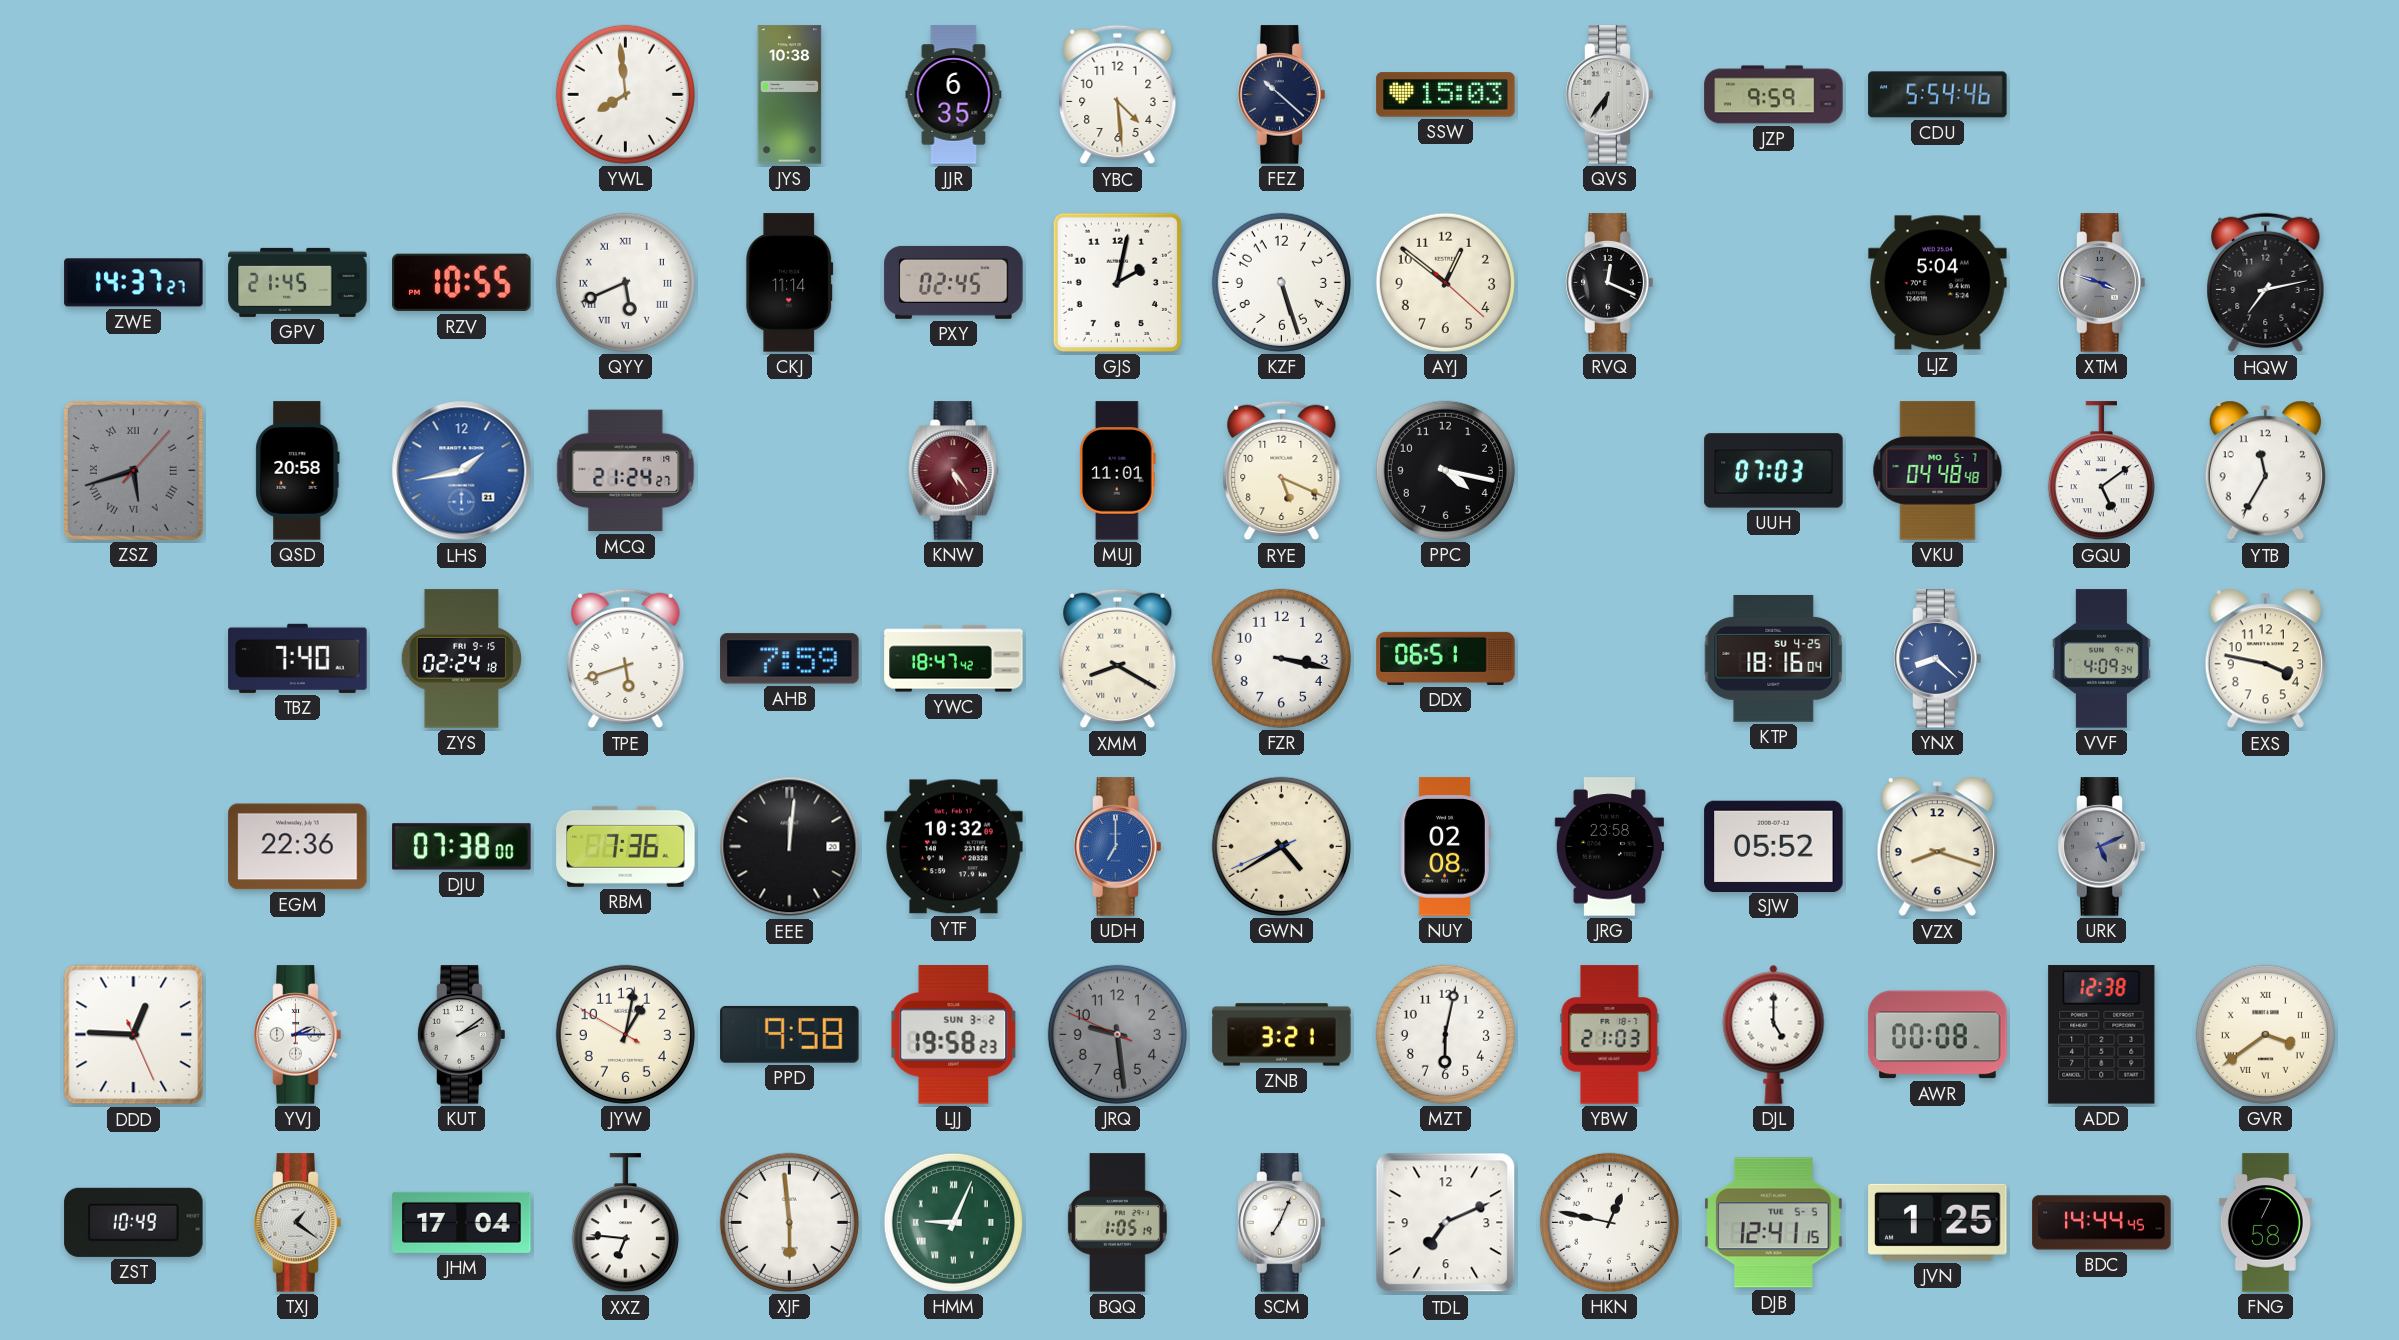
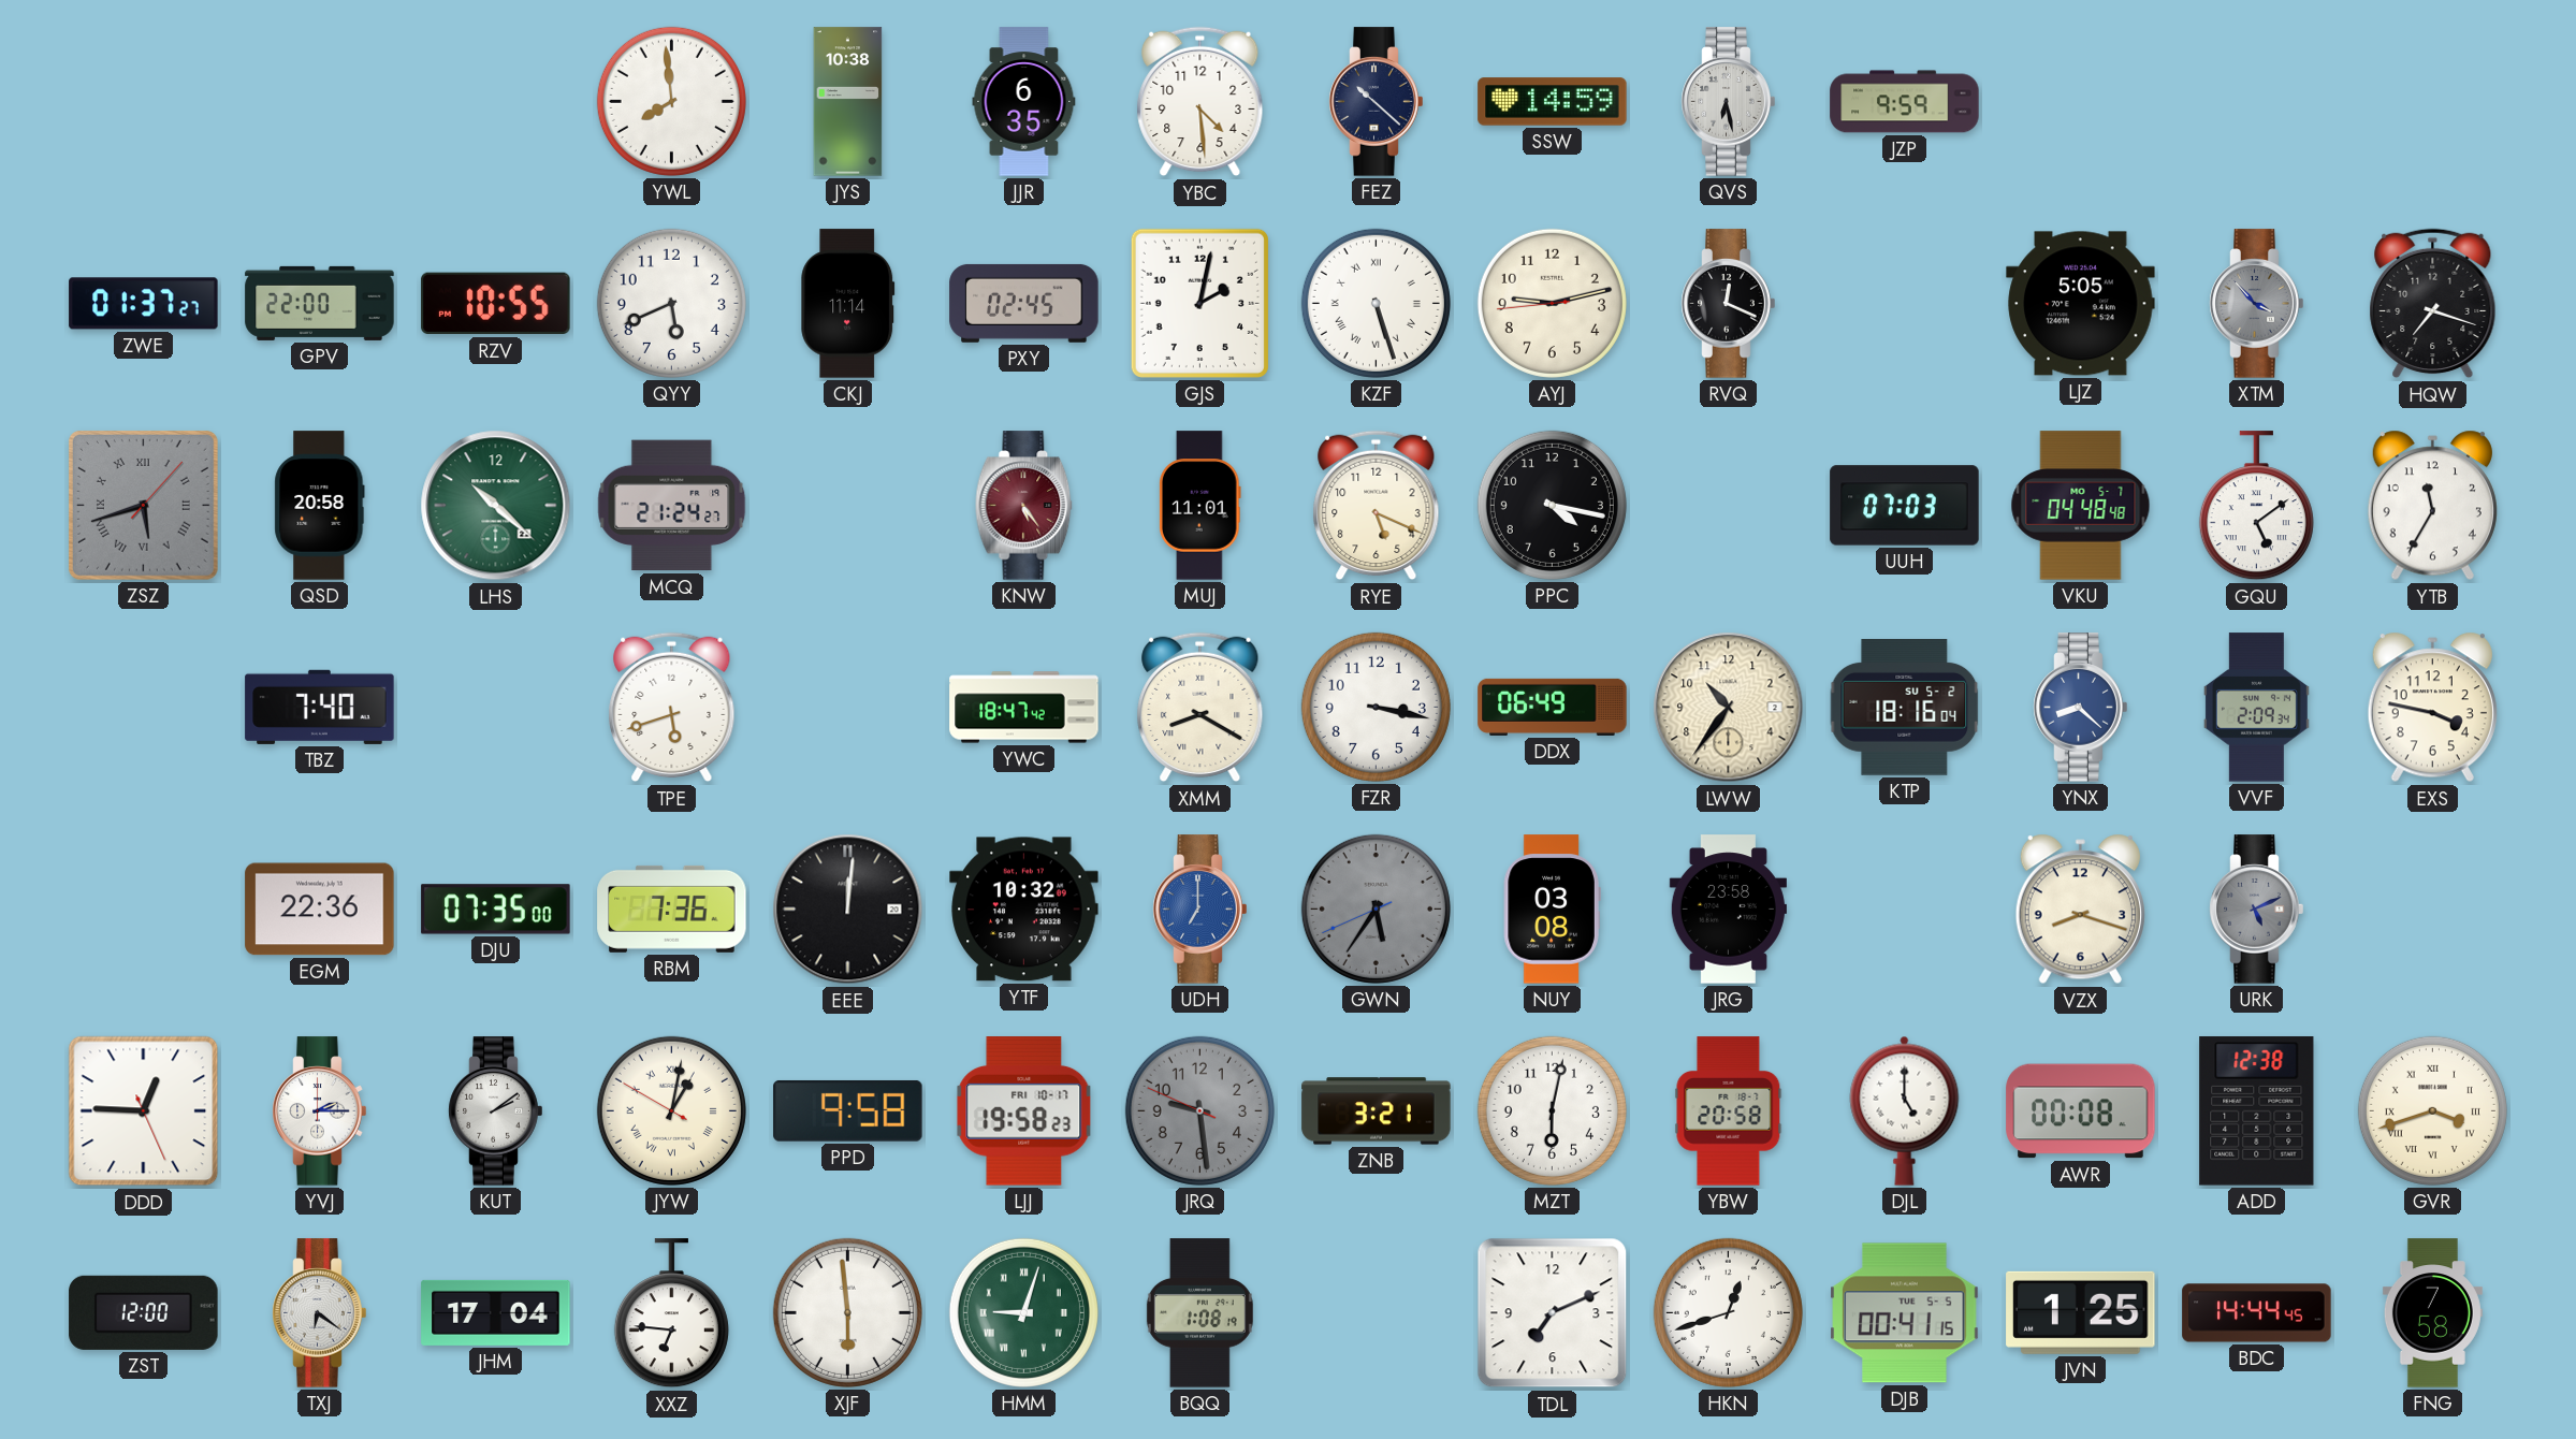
SSW: 15:03 -> 14:59
QVS: 6:36 -> 6:28
CDU: 5:54 -> none
ZWE: 14:37 -> 01:37
GPV: 21:45 -> 22:00
QYY numerals: Roman -> Arabic
KZF numerals: Arabic -> Roman
AYJ: 12:51 -> 9:12
LJZ: 5:04 -> 5:05
XTM: 3:48 -> 3:53
HQW: 7:13 -> 7:18
LHS: 1:43 -> 10:22
LHS dial: blue -> green
ZYS: 02:24 -> none
AHB: 7:59 -> none
DDX: 06:51 -> 06:49
LWW: none -> 10:36
KTP date: SU 4-25 -> SU 5-2
VVF: 4:09 -> 2:09
DJU: 07:38 -> 07:35
GWN: 4:39 -> 5:35
GWN dial: cream -> grey
NUY: 02:08 -> 03:08
SJW: 05:52 -> none
JYW numerals: Arabic -> Roman
LJJ date: SUN 3-2 -> FRI 10-17
YBW: 21:03 -> 20:58
GVR: 3:39 -> 3:42
ZST: 10:49 -> 12:00
TXJ: 1:21 -> 6:21
HMM: 9:04 -> 9:03
BQQ: 1:05 -> 1:08
SCM: 7:04 -> none
HKN: 12:47 -> 12:42
DJB: 12:41 -> 00:41
